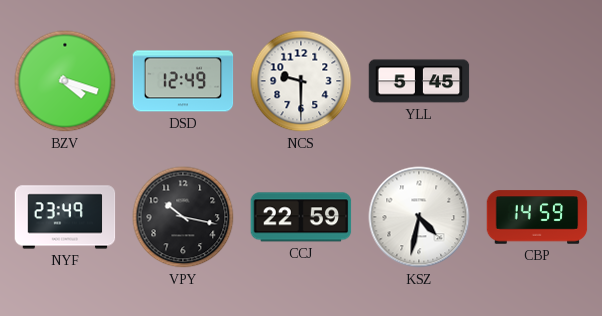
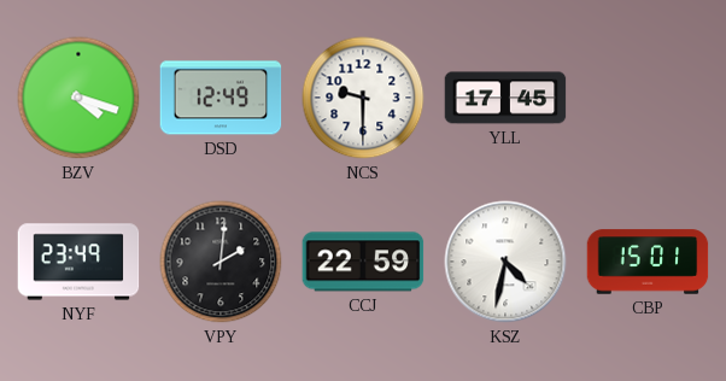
YLL: 5:45 -> 17:45
VPY: 10:17 -> 2:01
CBP: 14:59 -> 15:01
